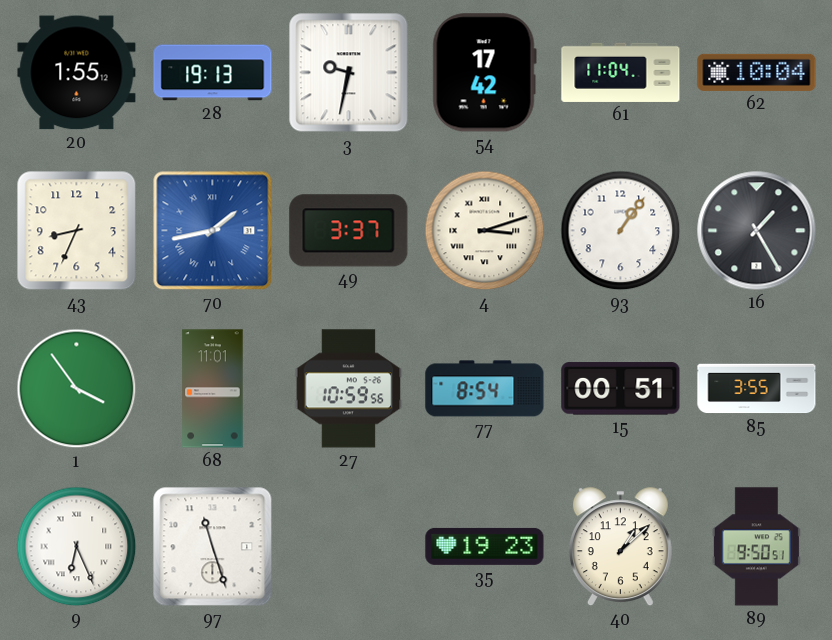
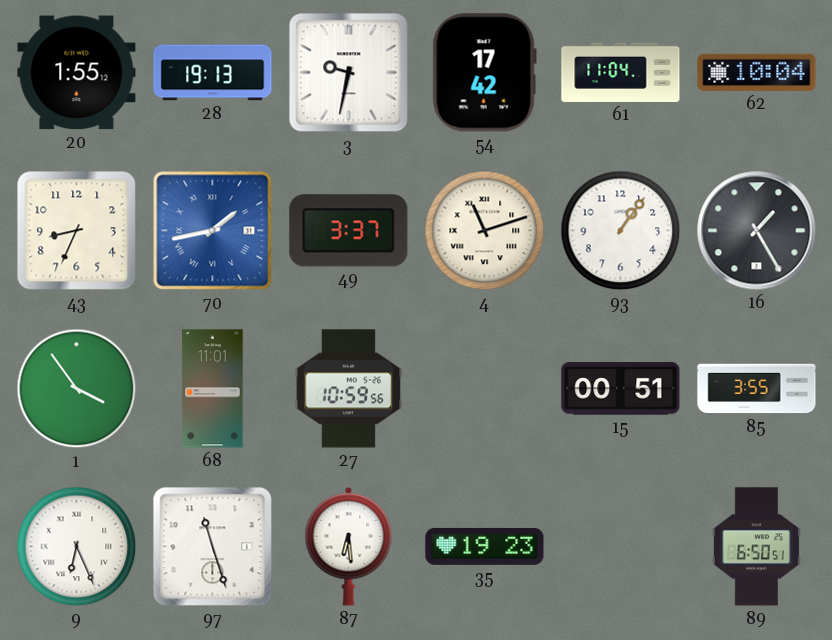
4: 3:12 -> 11:12
77: 8:54 -> none
87: none -> 6:29
40: 1:08 -> none
89: 9:50 -> 6:50
